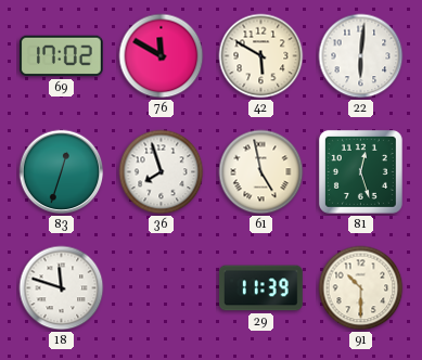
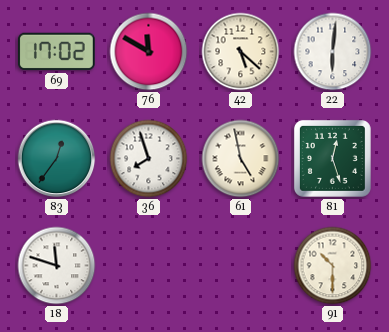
42: 5:50 -> 5:22
83: 12:33 -> 12:36
29: 11:39 -> none
